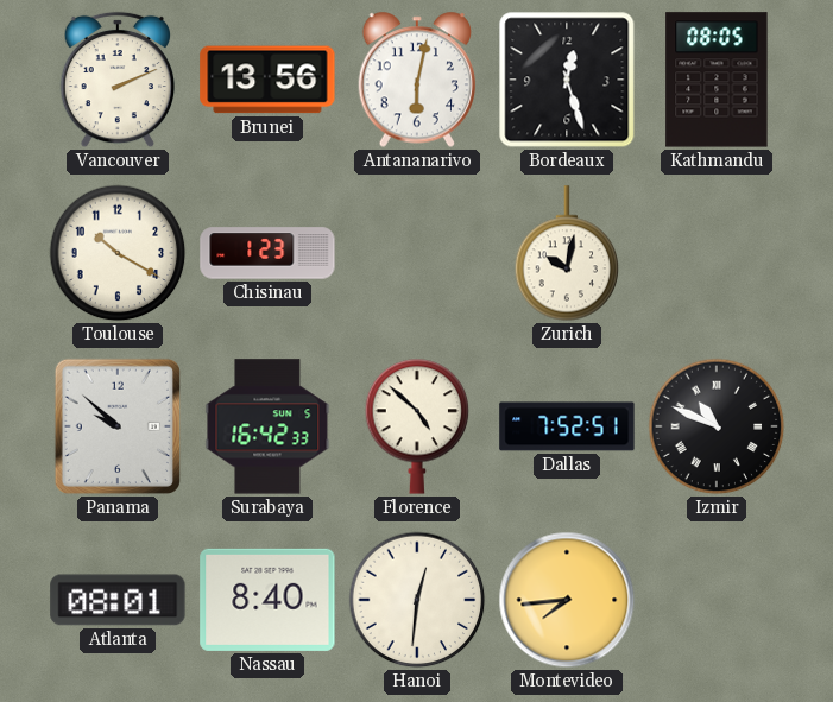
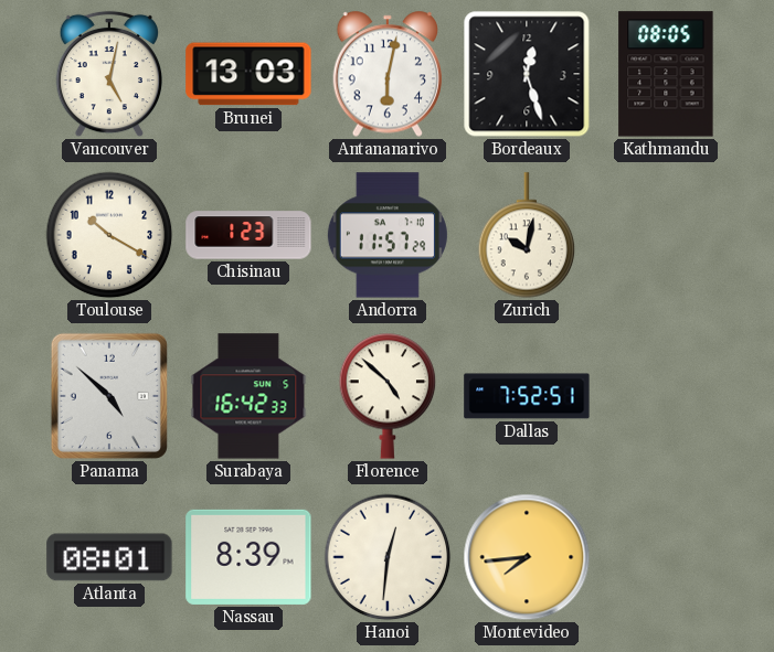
Vancouver: 2:11 -> 5:02
Brunei: 13:56 -> 13:03
Andorra: none -> 11:57
Panama: 9:52 -> 4:52
Izmir: 10:49 -> none
Nassau: 8:40 -> 8:39
